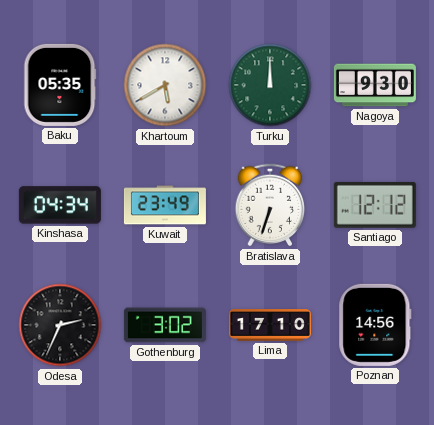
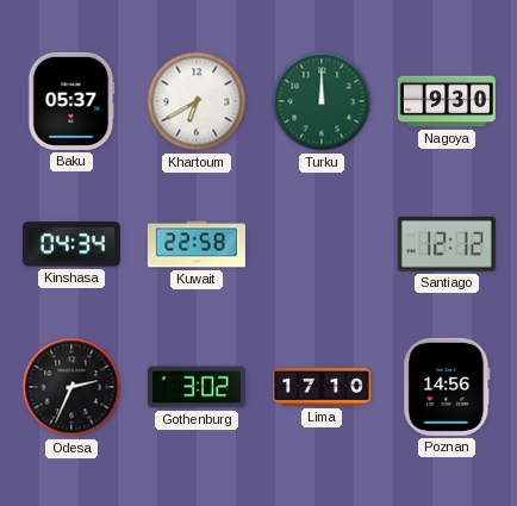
Baku: 05:35 -> 05:37
Khartoum: 5:40 -> 6:40
Kuwait: 23:49 -> 22:58
Bratislava: 6:33 -> none
